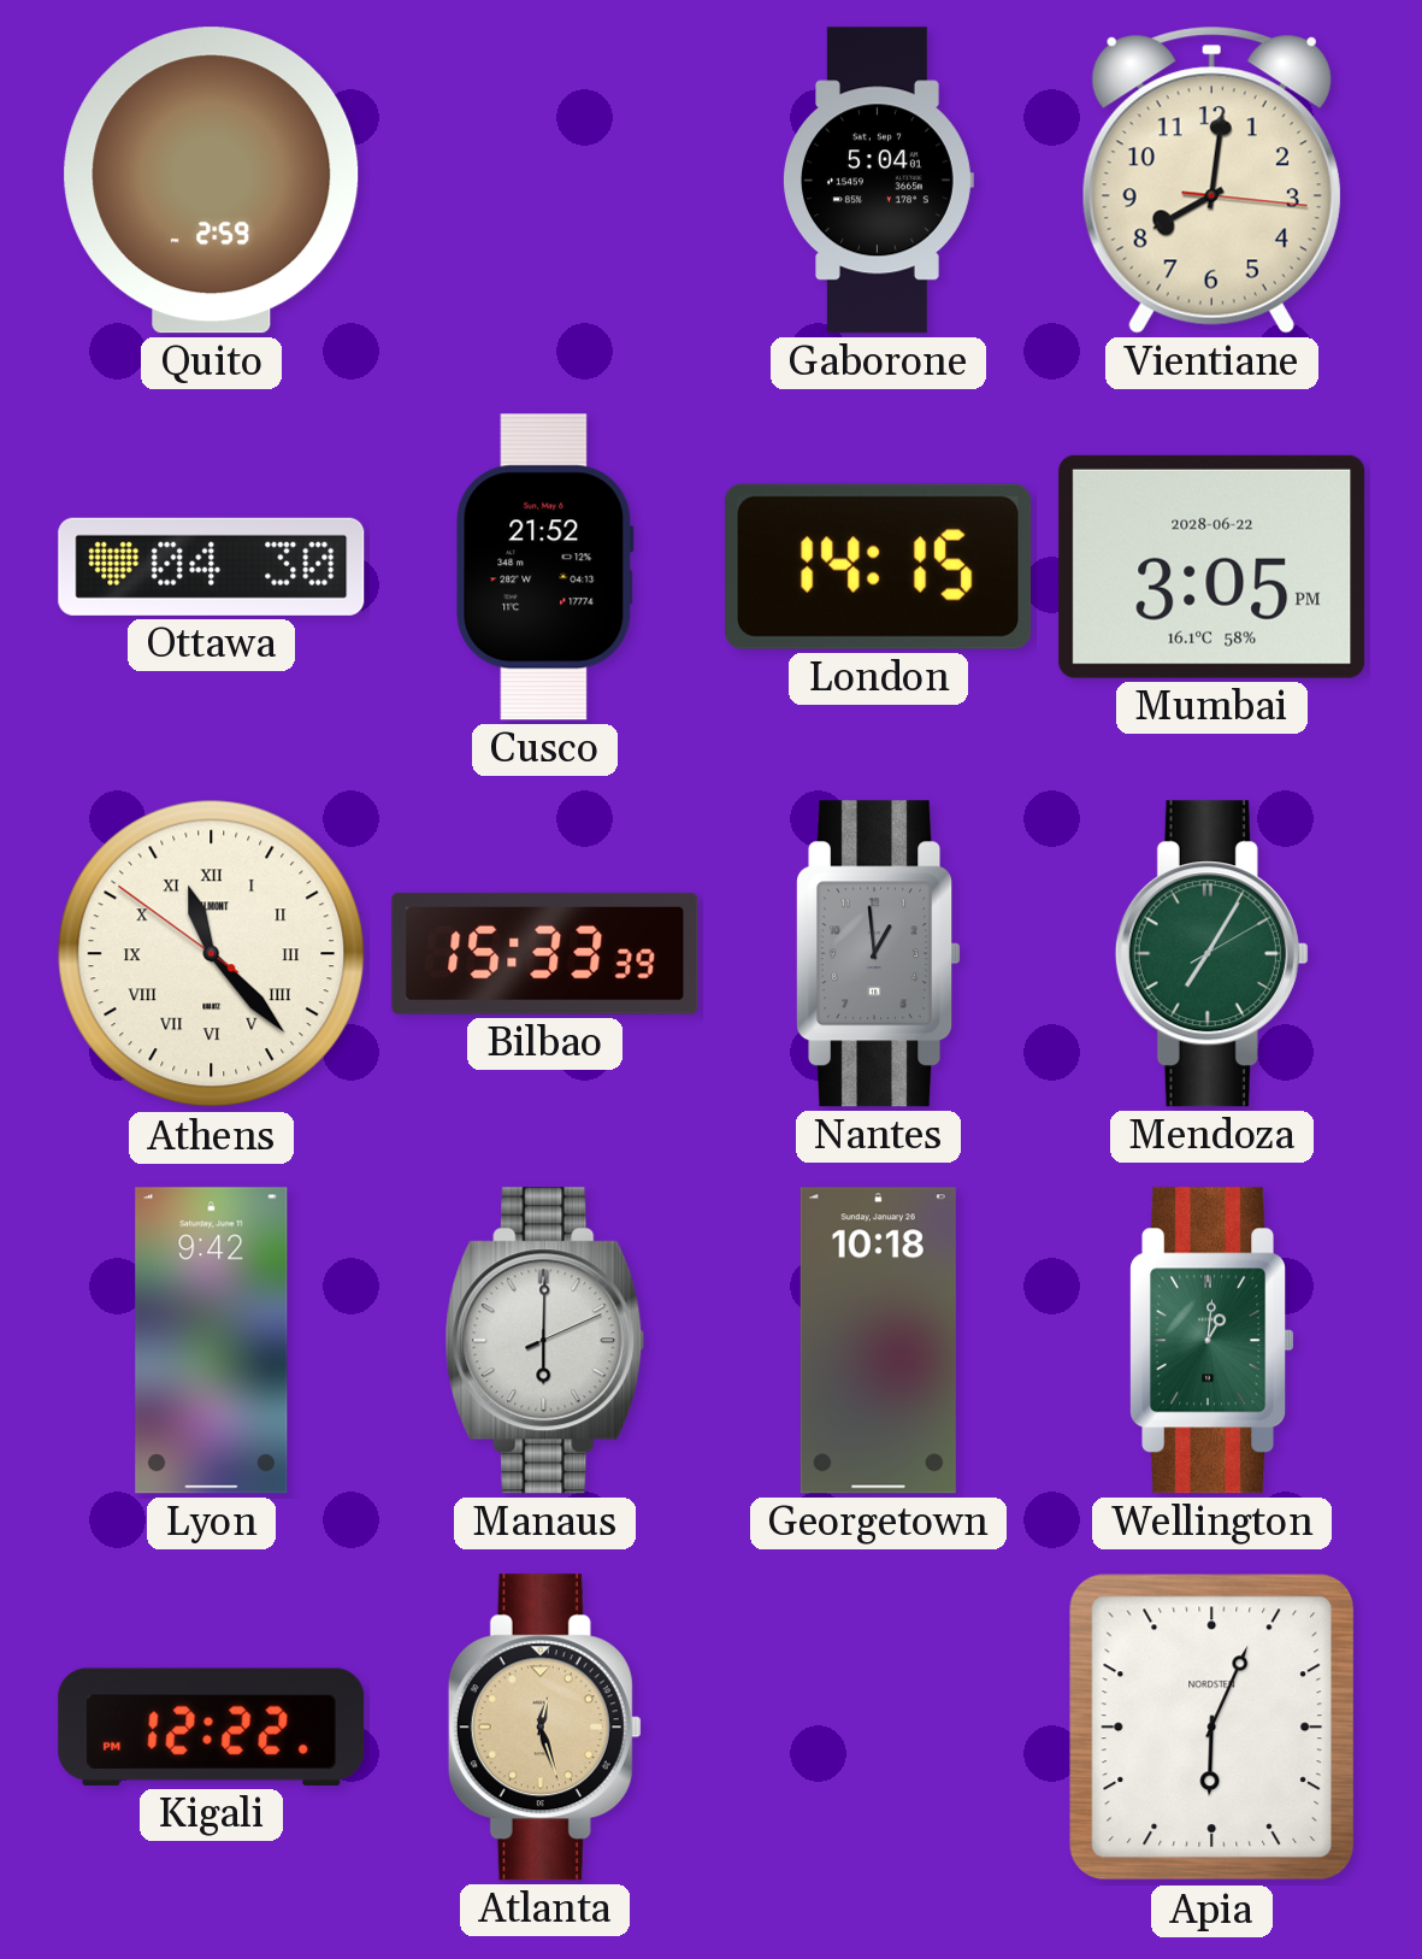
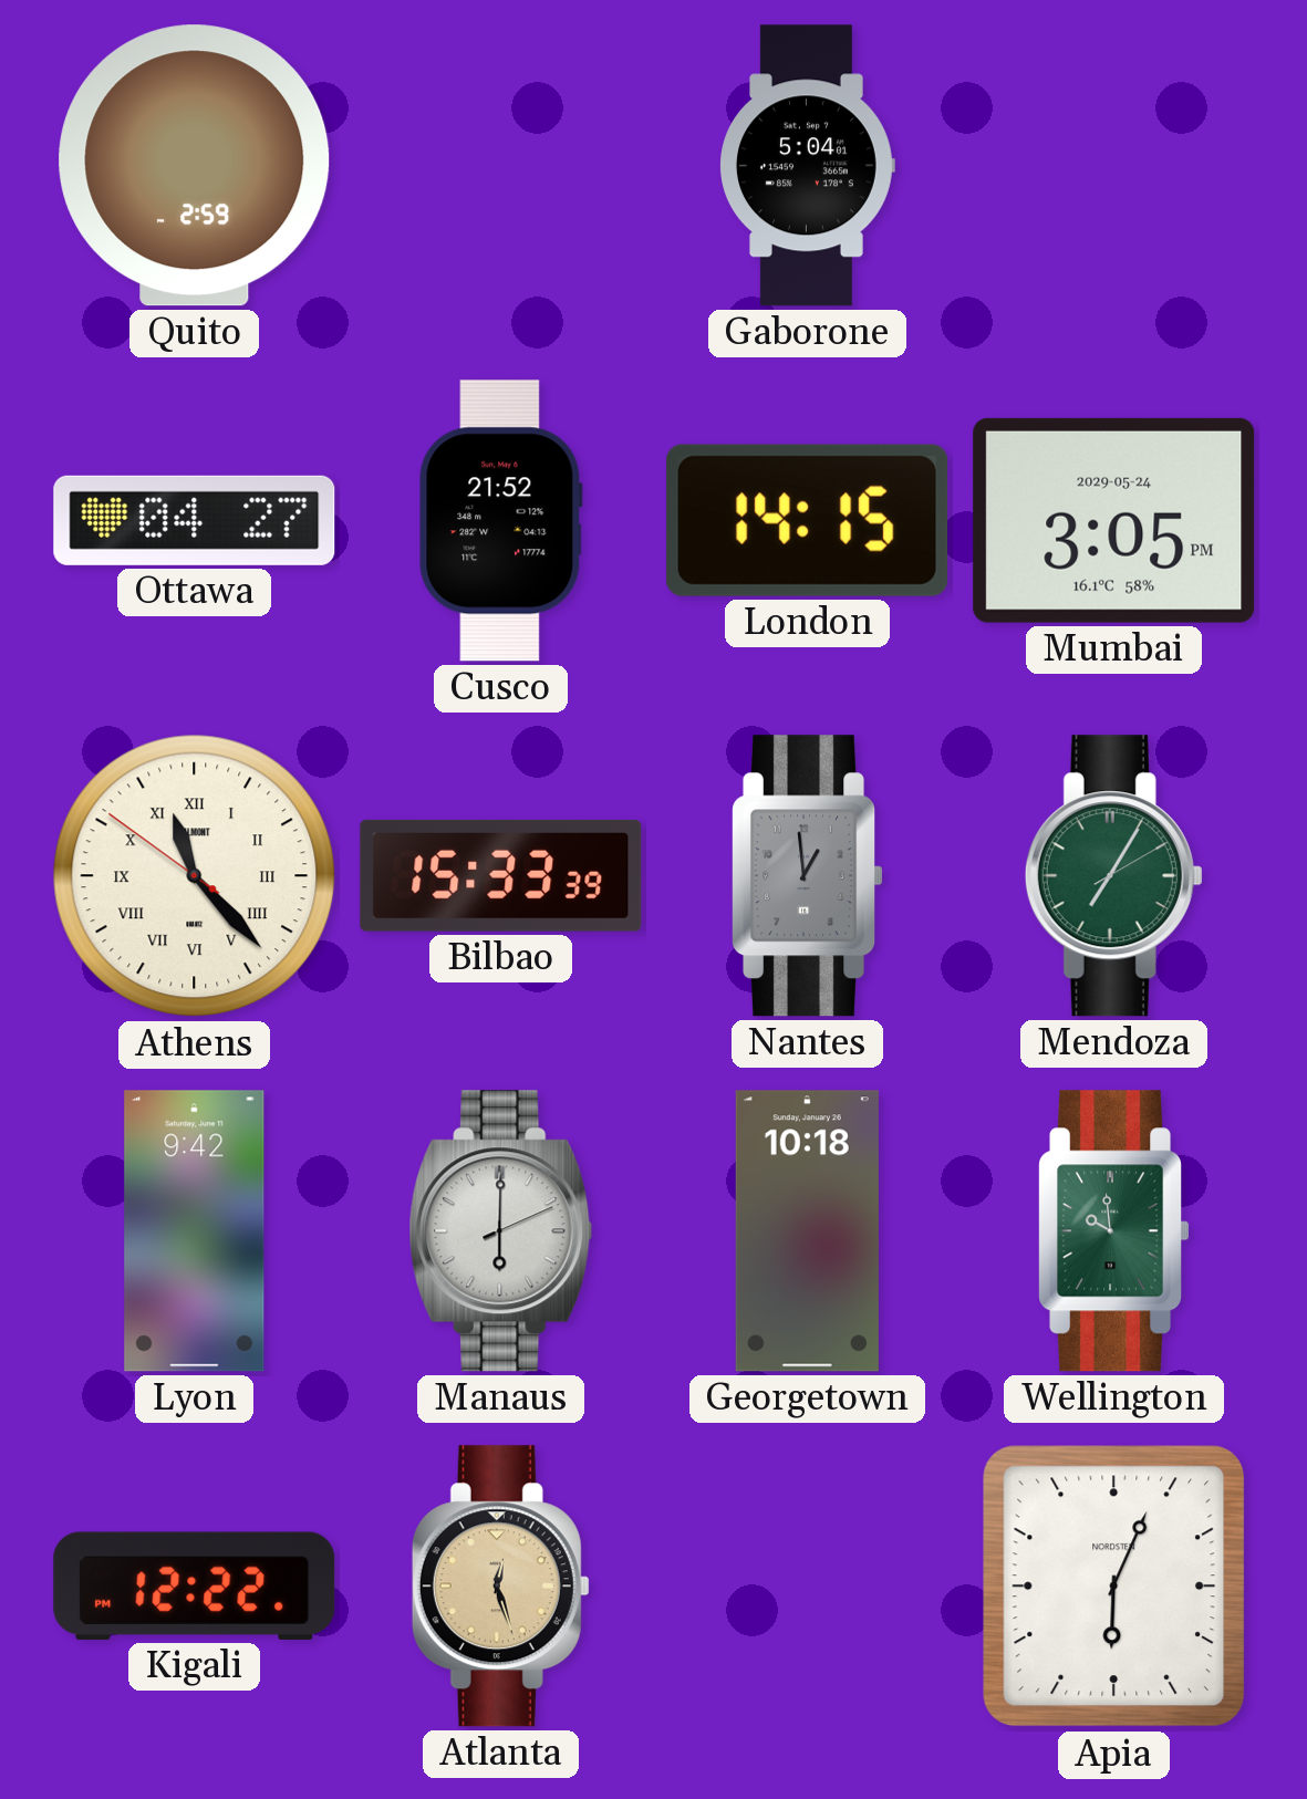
Vientiane: 8:01 -> none
Ottawa: 04:30 -> 04:27
Mumbai date: 2028-06-22 -> 2029-05-24
Wellington: 1:01 -> 9:59
